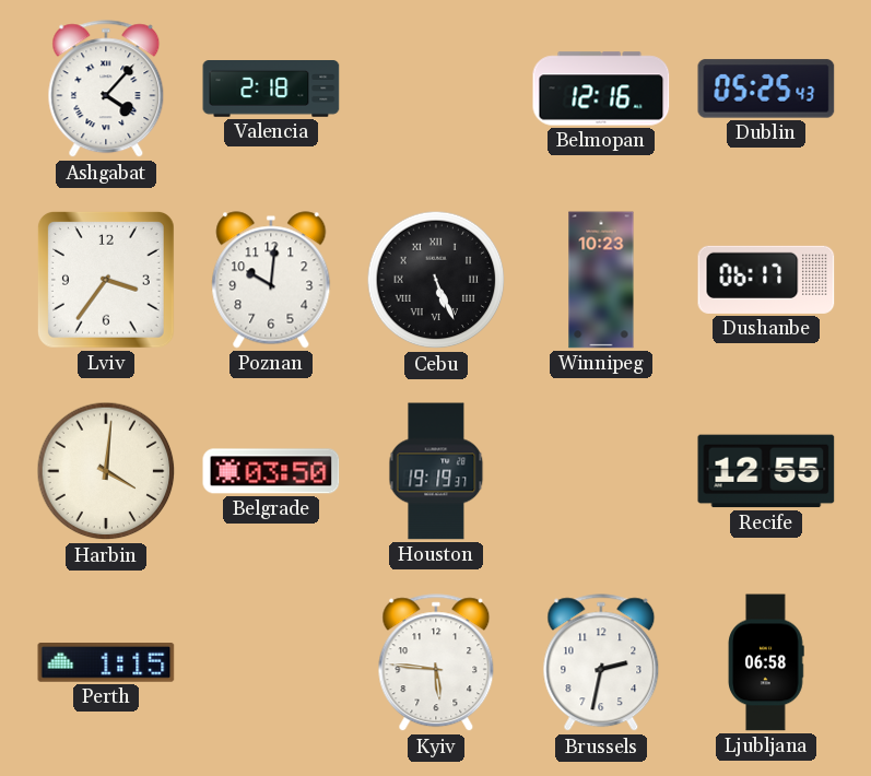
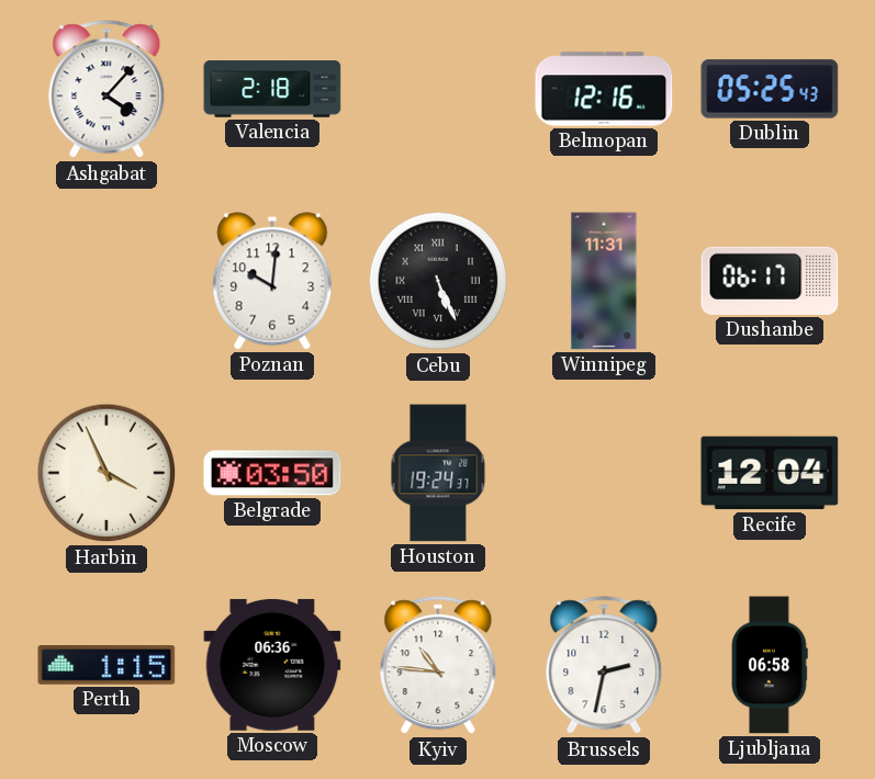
Lviv: 3:36 -> none
Winnipeg: 10:23 -> 11:31
Harbin: 4:01 -> 3:56
Houston: 19:19 -> 19:24
Recife: 12:55 -> 12:04
Moscow: none -> 06:36
Kyiv: 5:46 -> 10:46
